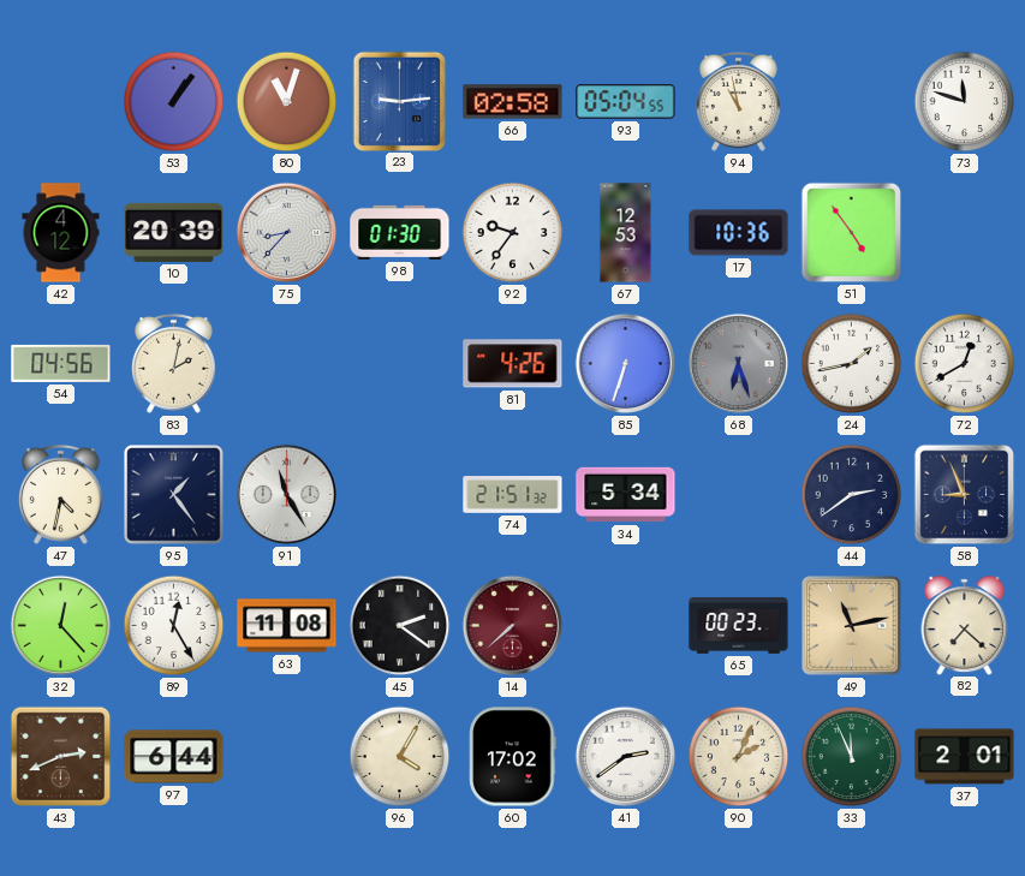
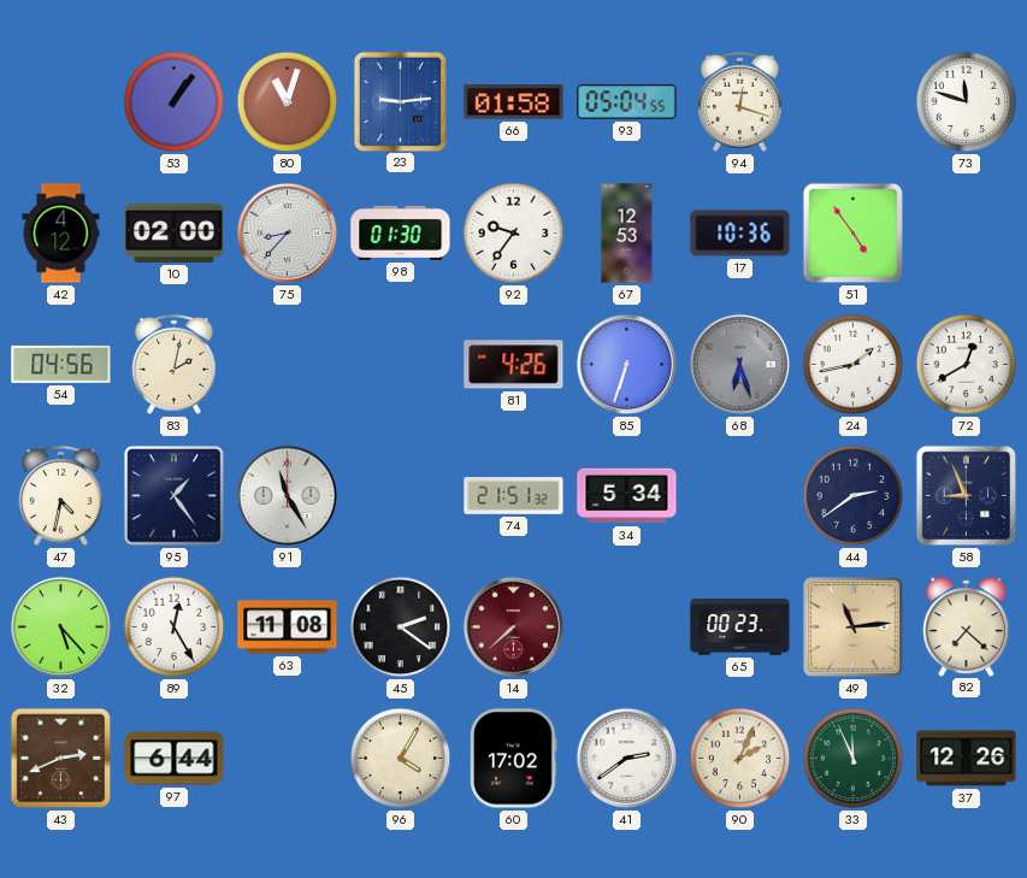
66: 02:58 -> 01:58
94: 10:58 -> 12:18
10: 20:39 -> 02:00
32: 12:23 -> 5:23
49: 11:13 -> 11:14
37: 2:01 -> 12:26
